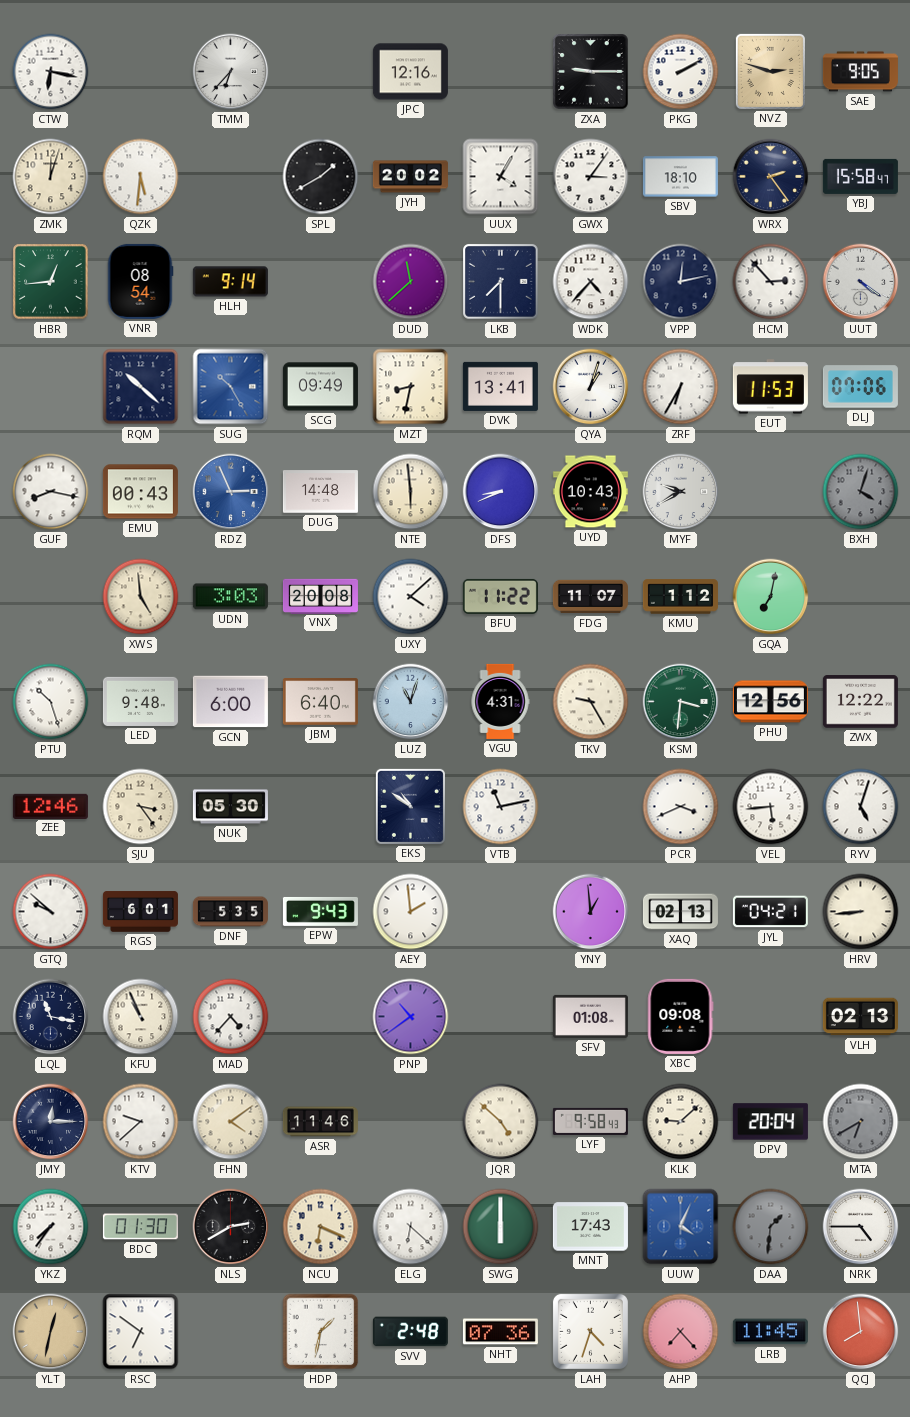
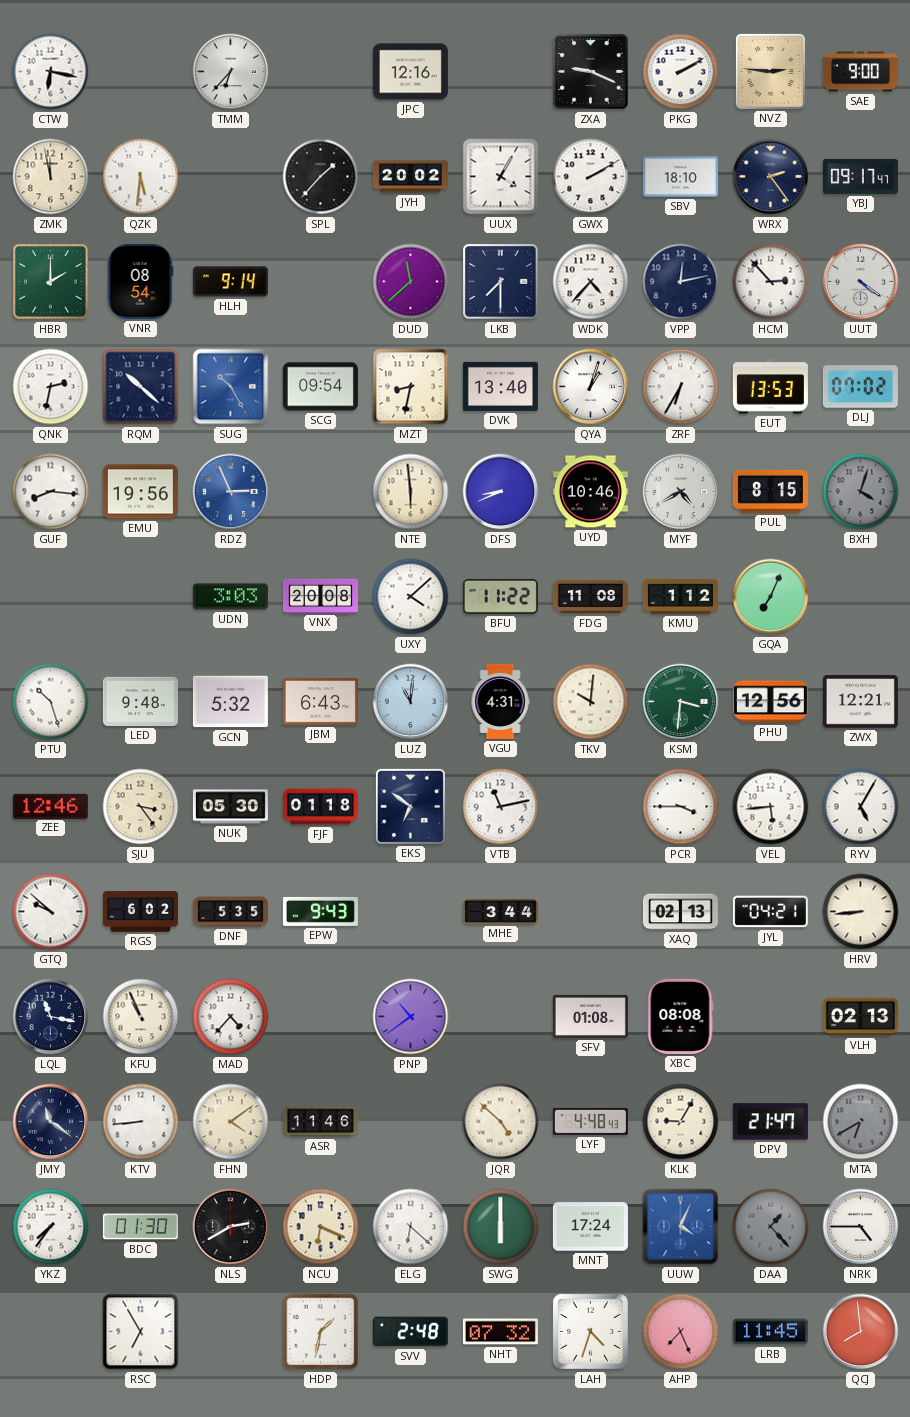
ZXA: 9:15 -> 9:19
NVZ: 2:48 -> 2:46
SAE: 9:05 -> 9:00
ZMK: 12:03 -> 11:58
SPL: 1:40 -> 1:37
GWX: 3:06 -> 2:10
YBJ: 15:58 -> 09:17
HBR: 12:44 -> 2:00
QNK: none -> 2:32
SCG: 09:49 -> 09:54
DVK: 13:41 -> 13:40
EUT: 11:53 -> 13:53
DLJ: 07:06 -> 07:02
GUF: 8:17 -> 8:16
EMU: 00:43 -> 19:56
DUG: 14:48 -> none
UYD: 10:43 -> 10:46
MYF: 9:40 -> 4:40
PUL: none -> 8:15
XWS: 4:59 -> none
FDG: 11:07 -> 11:08
GQA: 7:02 -> 7:04
GCN: 6:00 -> 5:32
JBM: 6:40 -> 6:43
LUZ: 11:03 -> 11:01
TKV: 9:25 -> 10:01
ZWX: 12:22 -> 12:21
FJF: none -> 01:18
EKS: 10:51 -> 6:51
PCR: 3:41 -> 3:45
RYV: 5:03 -> 5:05
RGS: 6:01 -> 6:02
AEY: 1:59 -> none
MHE: none -> 3:44
YNY: 12:59 -> none
XBC: 09:08 -> 08:08
JMY: 12:15 -> 11:21
KTV: 9:38 -> 8:44
LYF: 9:58 -> 4:48
KLK: 9:08 -> 9:05
DPV: 20:04 -> 21:47
MNT: 17:43 -> 17:24
DAA: 1:31 -> 1:23
YLT: 12:32 -> none
RSC: 6:51 -> 6:55
NHT: 07:36 -> 07:32
AHP: 7:23 -> 7:26
